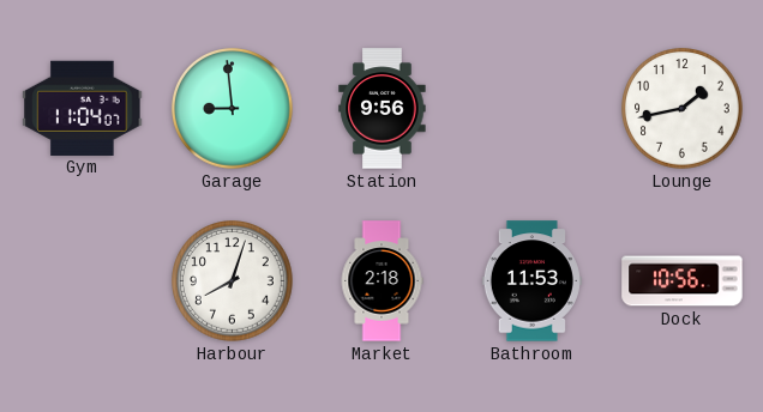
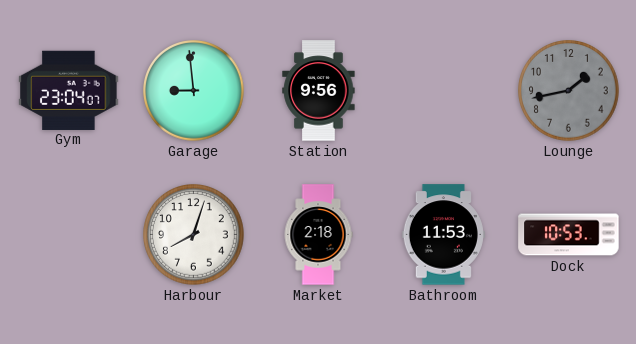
Gym: 11:04 -> 23:04
Lounge dial: white -> grey
Dock: 10:56 -> 10:53
